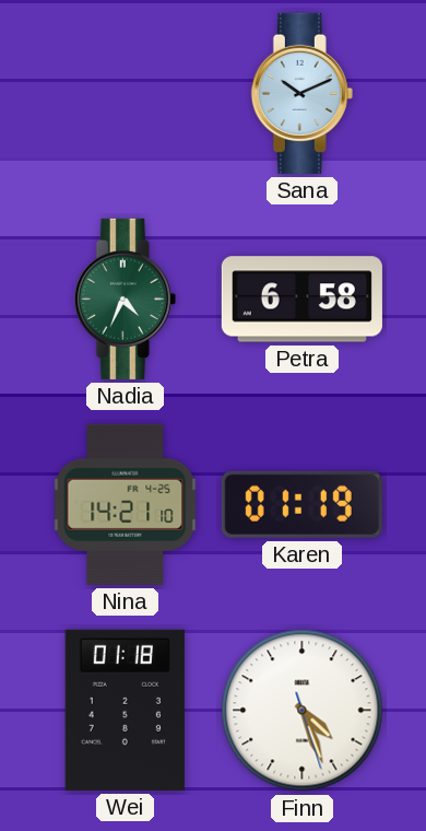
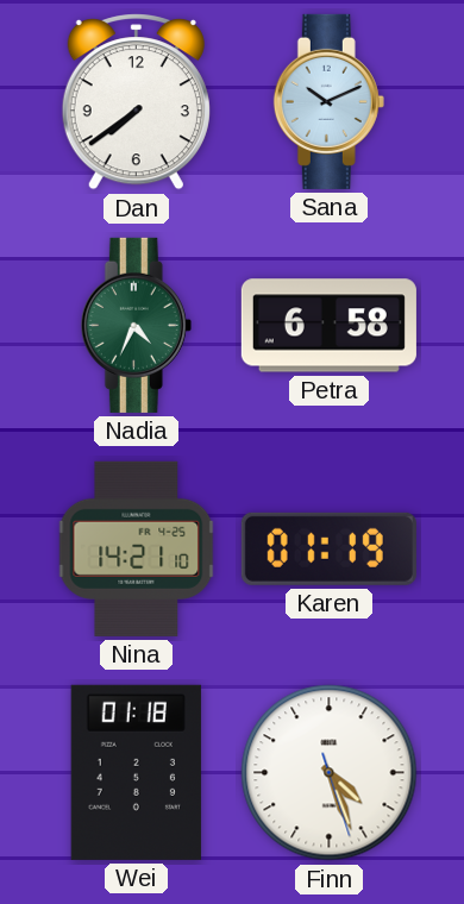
Dan: none -> 7:39
